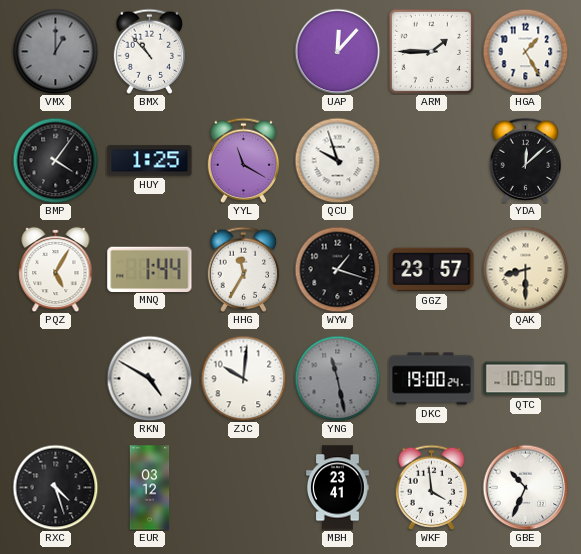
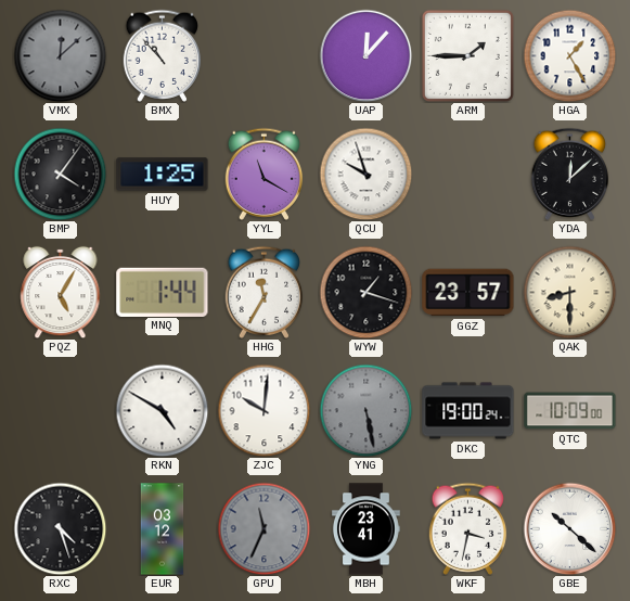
VMX: 1:00 -> 12:08
YNG: 11:28 -> 5:28
GPU: none -> 11:34
WKF: 3:59 -> 3:32
GBE: 10:34 -> 10:22
